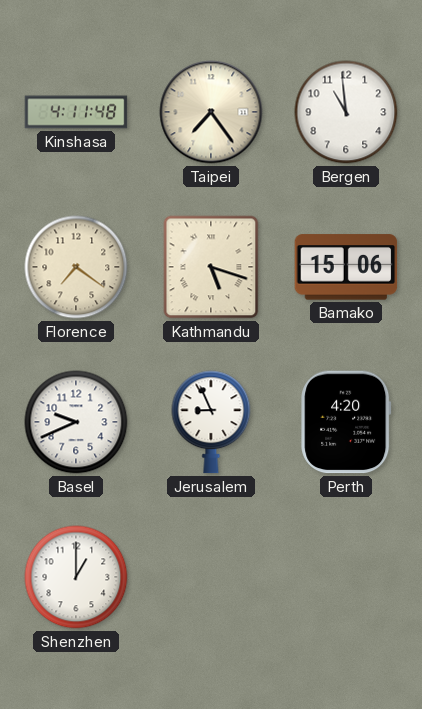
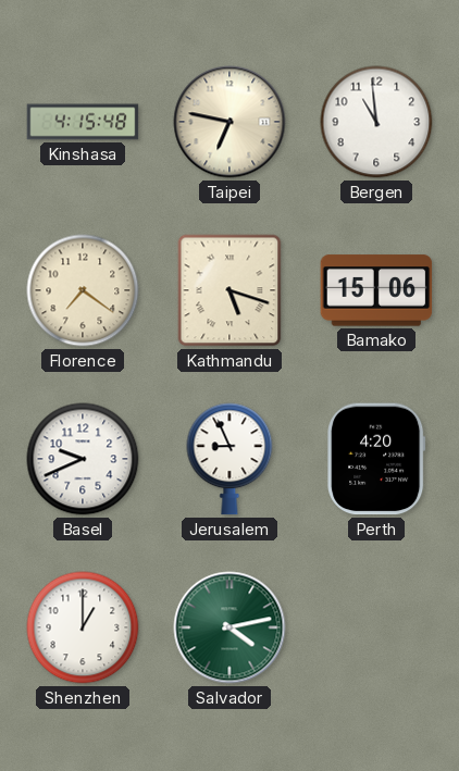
Kinshasa: 4:11 -> 4:15
Taipei: 7:24 -> 6:47
Salvador: none -> 4:13
